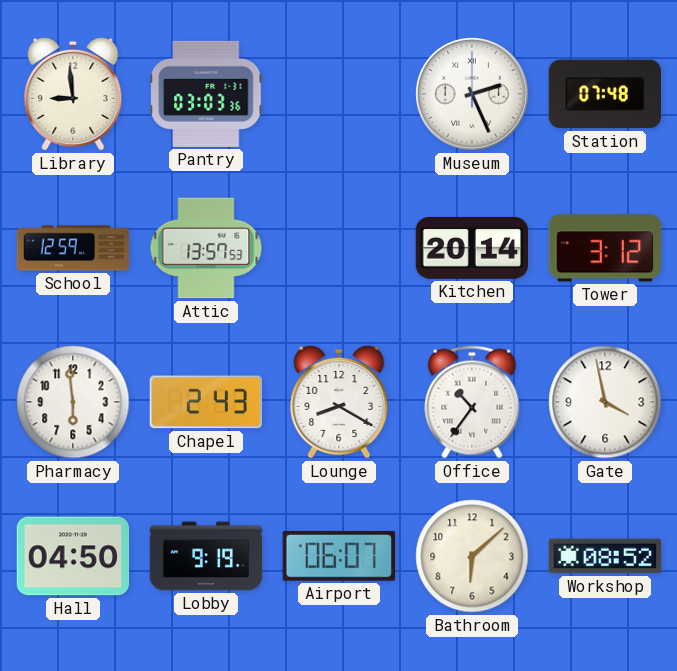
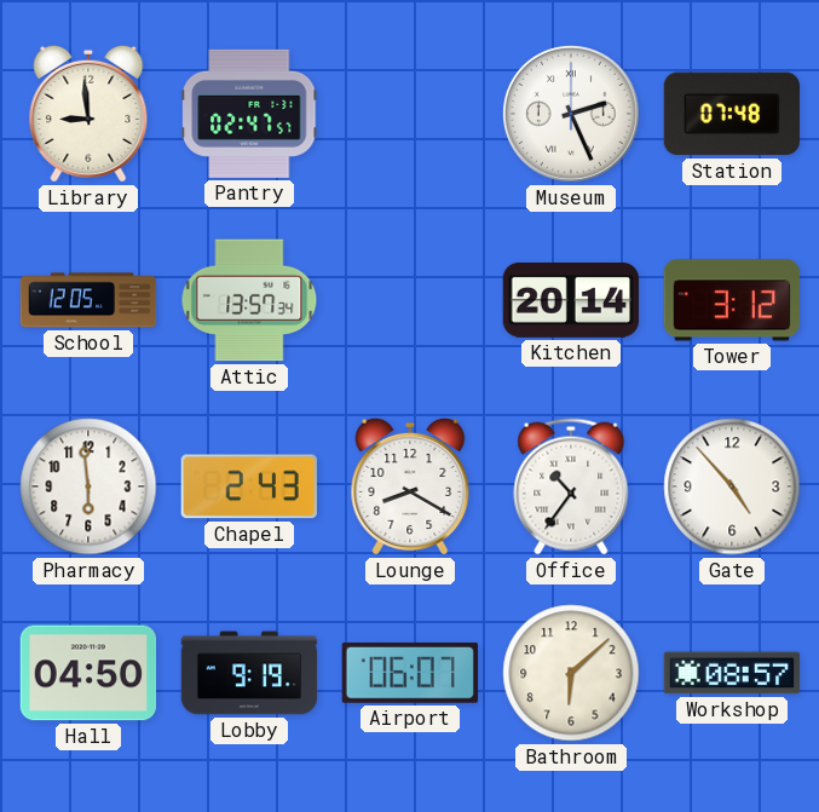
Pantry: 03:03 -> 02:47
School: 12:59 -> 12:05
Attic: 13:57:53 -> 13:57:34
Gate: 3:58 -> 4:53
Workshop: 08:52 -> 08:57
